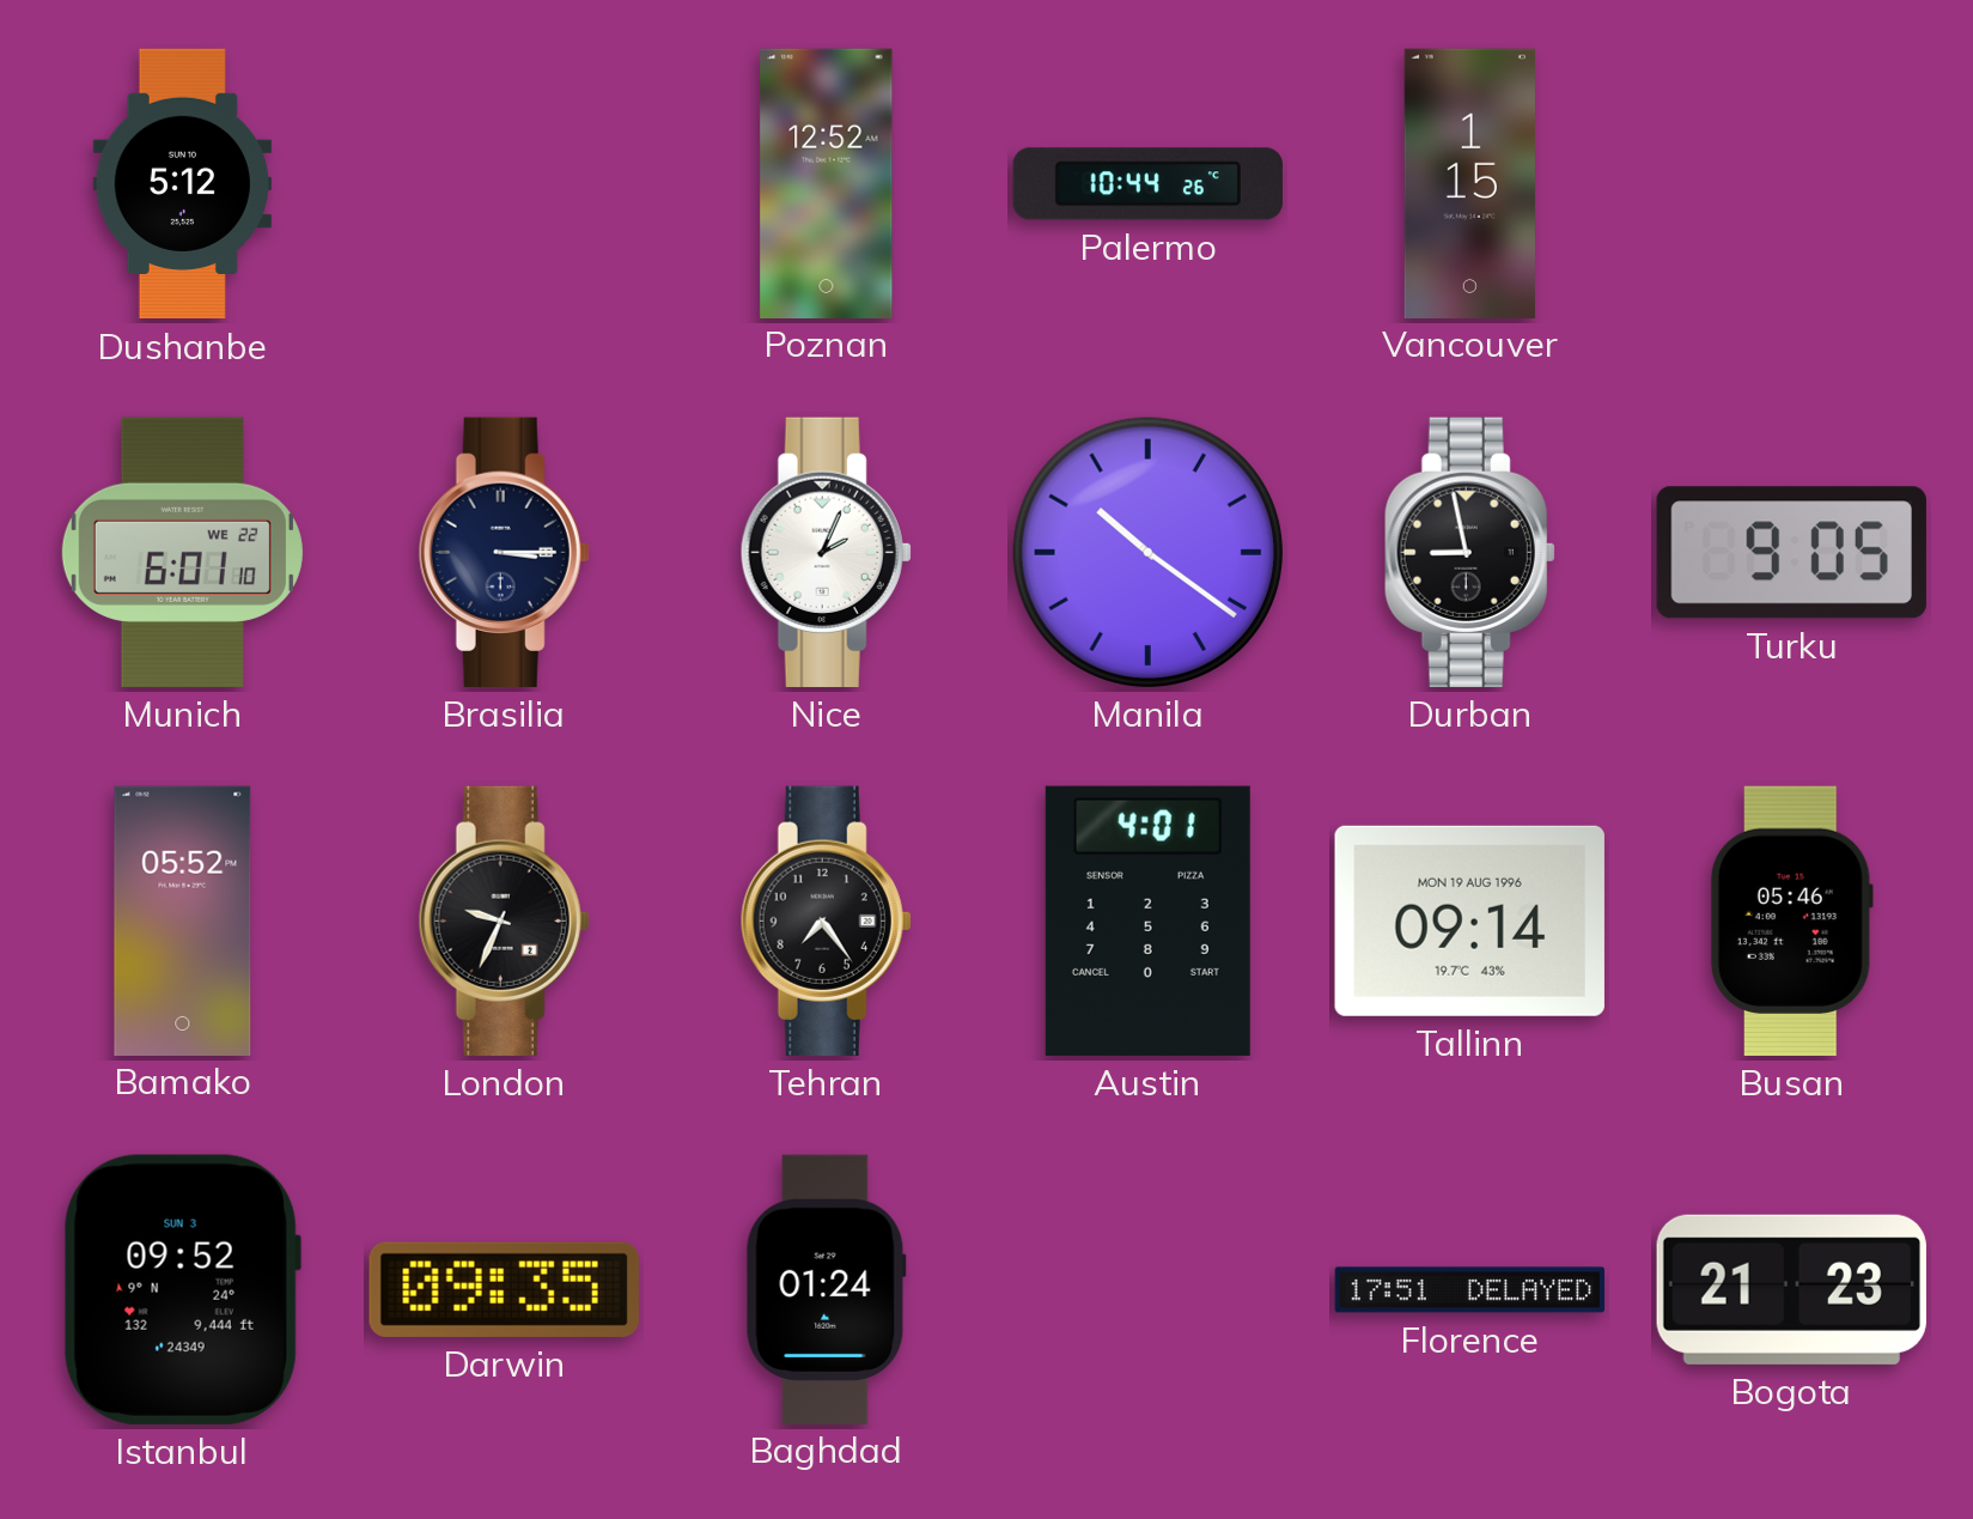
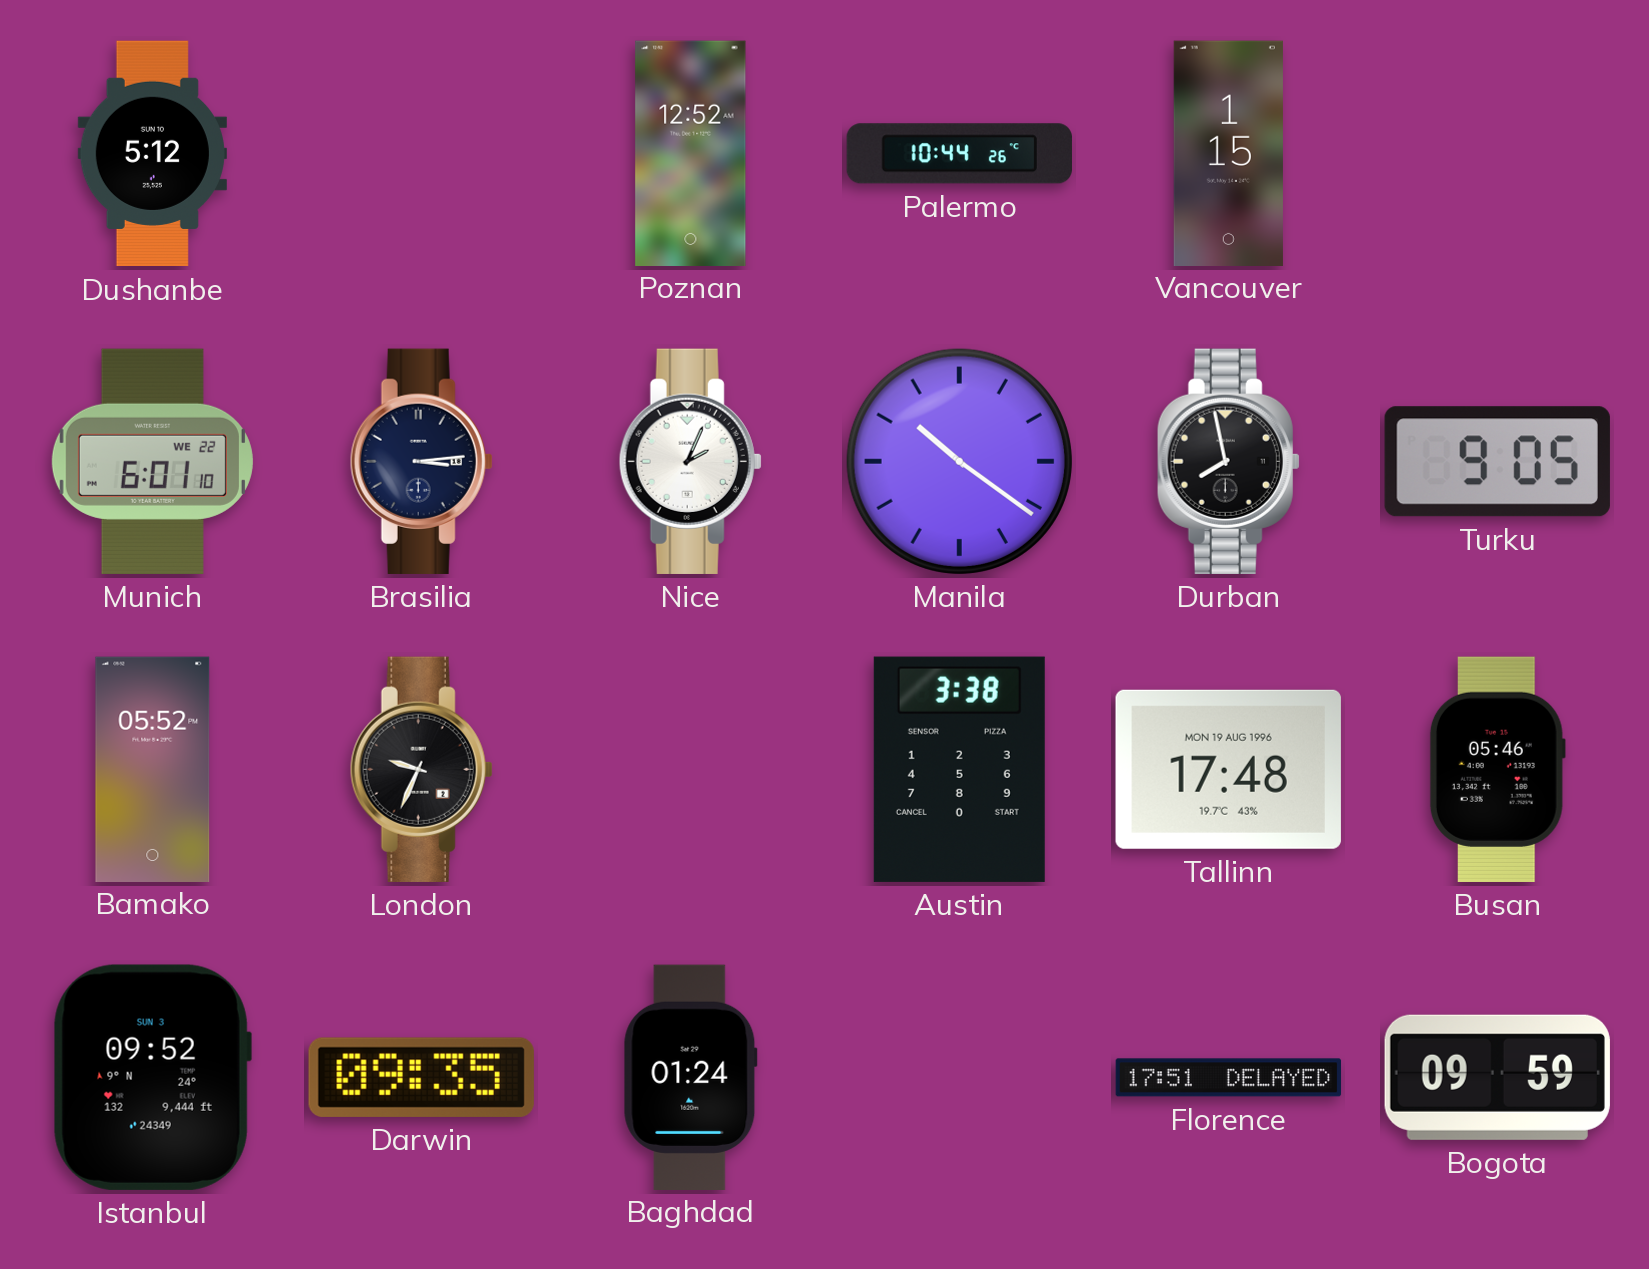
Brasilia: 3:15 -> 3:14
Durban: 8:58 -> 7:58
Tehran: 7:24 -> none
Austin: 4:01 -> 3:38
Tallinn: 09:14 -> 17:48
Bogota: 21:23 -> 09:59
